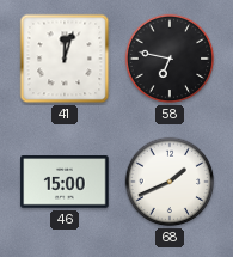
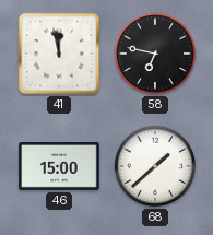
41: 12:03 -> 11:58
68: 1:41 -> 1:38
